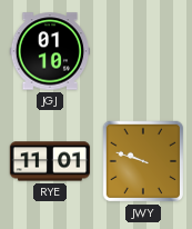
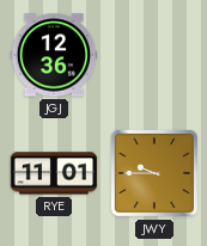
JGJ: 01:10 -> 12:36
JWY: 9:48 -> 9:45
